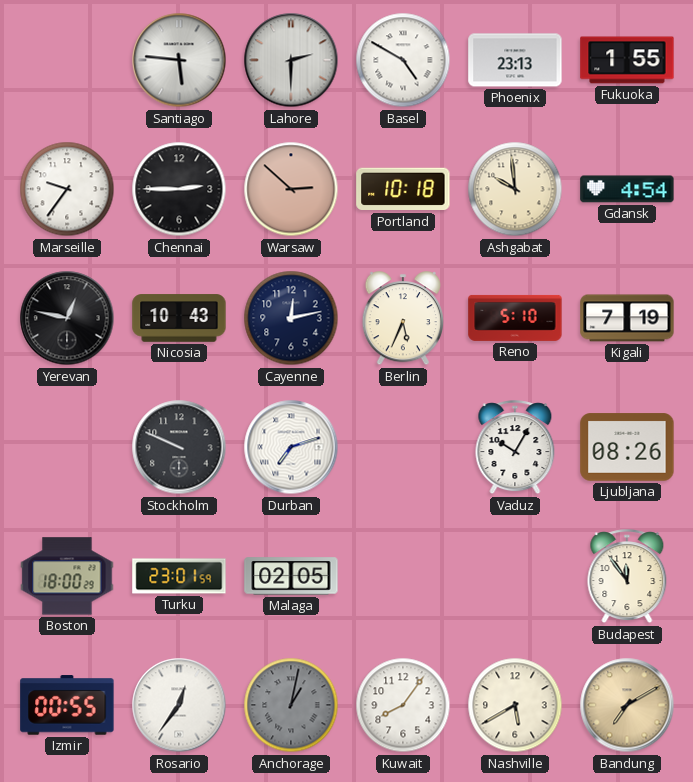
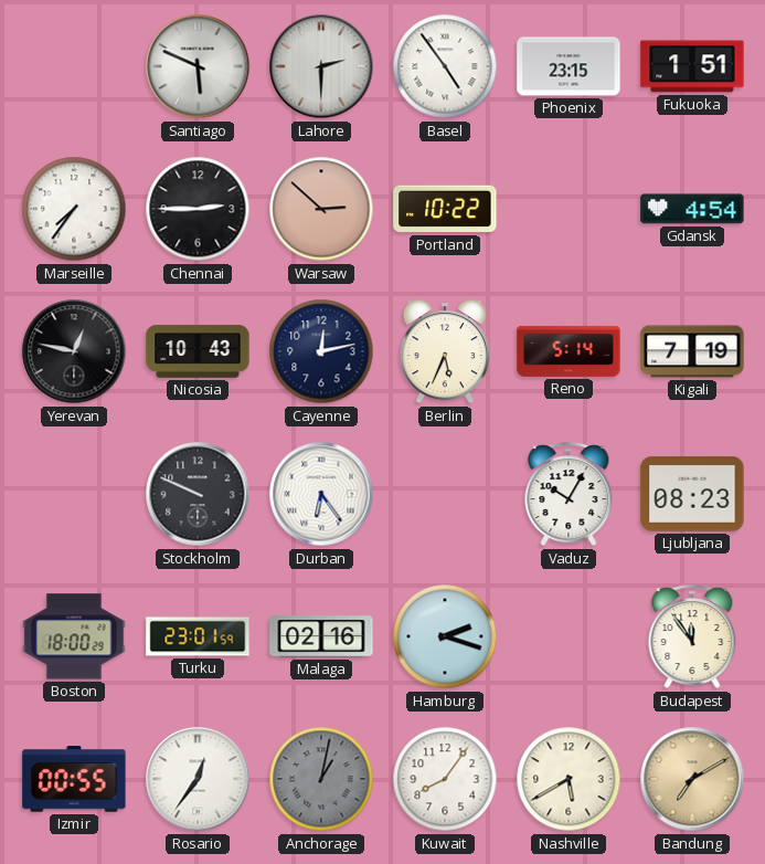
Santiago: 5:46 -> 5:49
Basel: 4:50 -> 4:54
Phoenix: 23:13 -> 23:15
Fukuoka: 1:55 -> 1:51
Marseille: 9:36 -> 7:36
Portland: 10:18 -> 10:22
Ashgabat: 9:59 -> none
Reno: 5:10 -> 5:14
Durban: 7:12 -> 6:24
Ljubljana: 08:26 -> 08:23
Malaga: 02:05 -> 02:16
Hamburg: none -> 2:18
